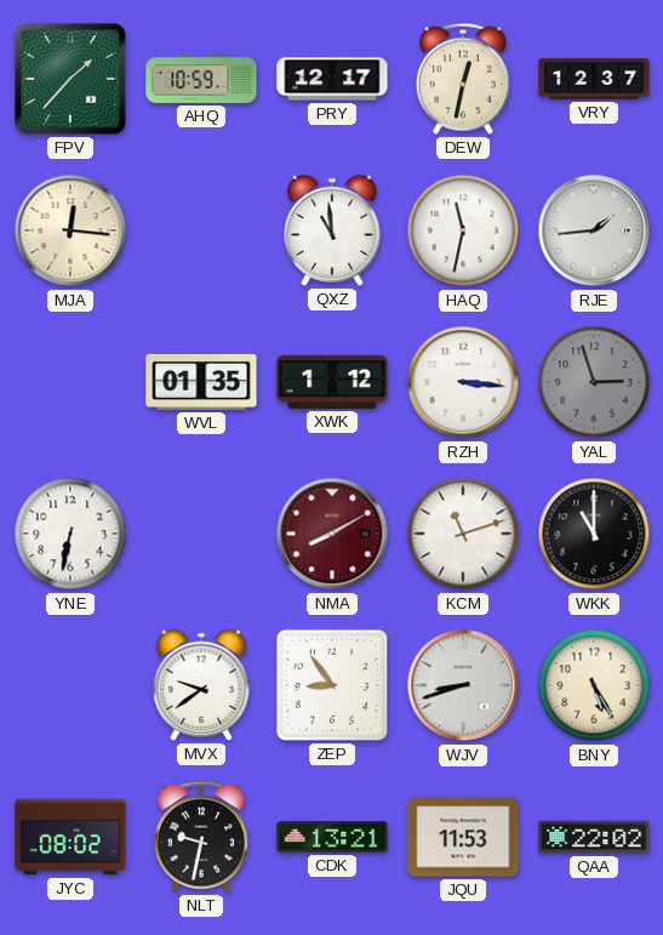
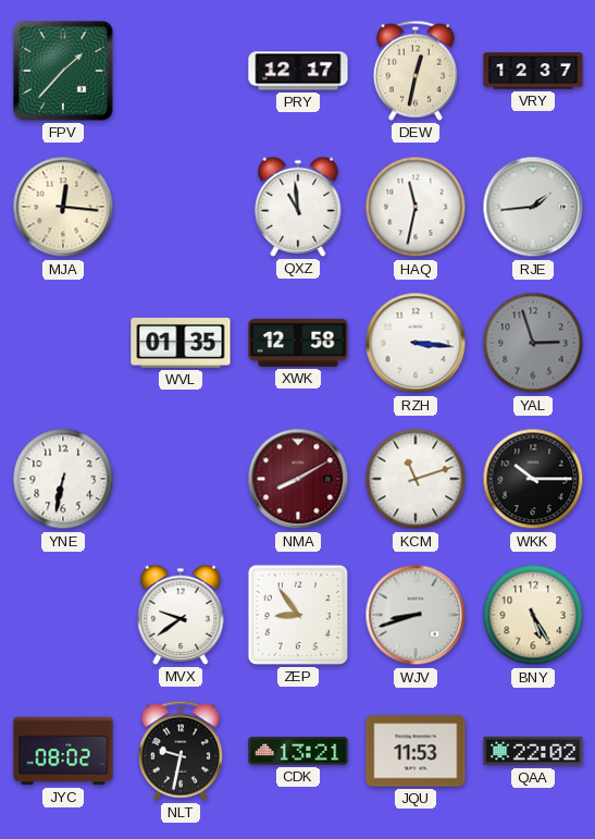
AHQ: 10:59 -> none
XWK: 1:12 -> 12:58
WKK: 11:00 -> 10:15
